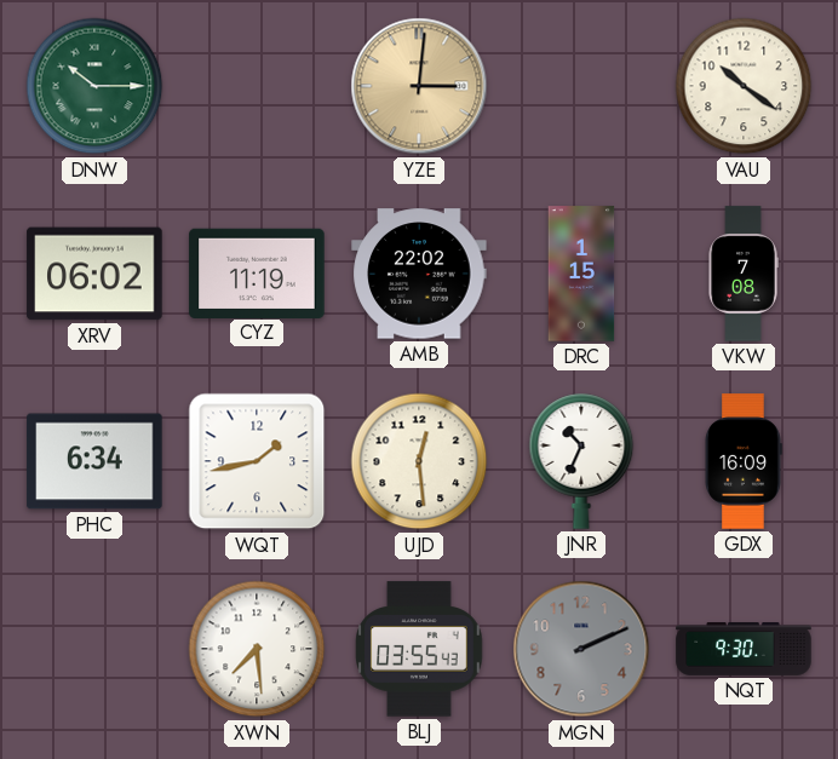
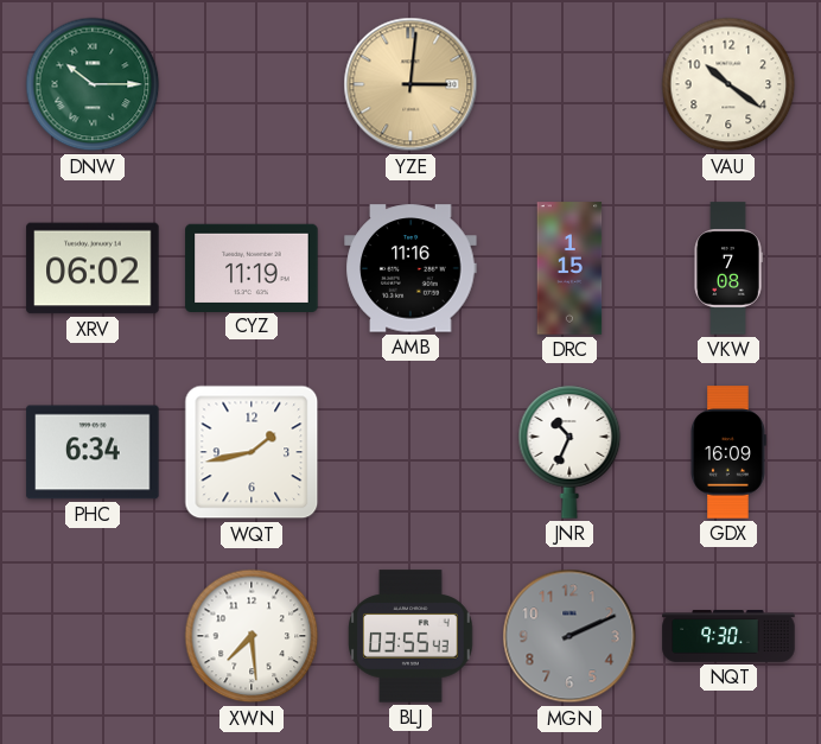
AMB: 22:02 -> 11:16
UJD: 12:29 -> none
